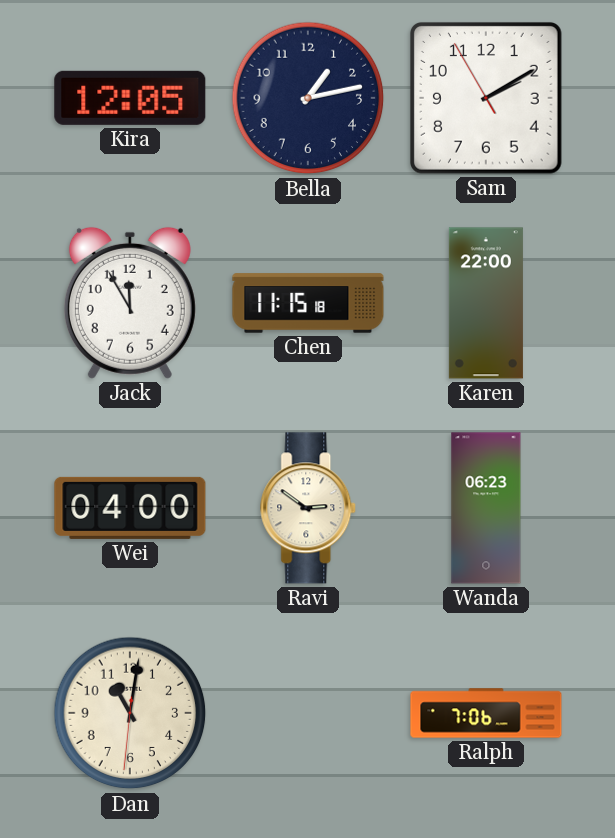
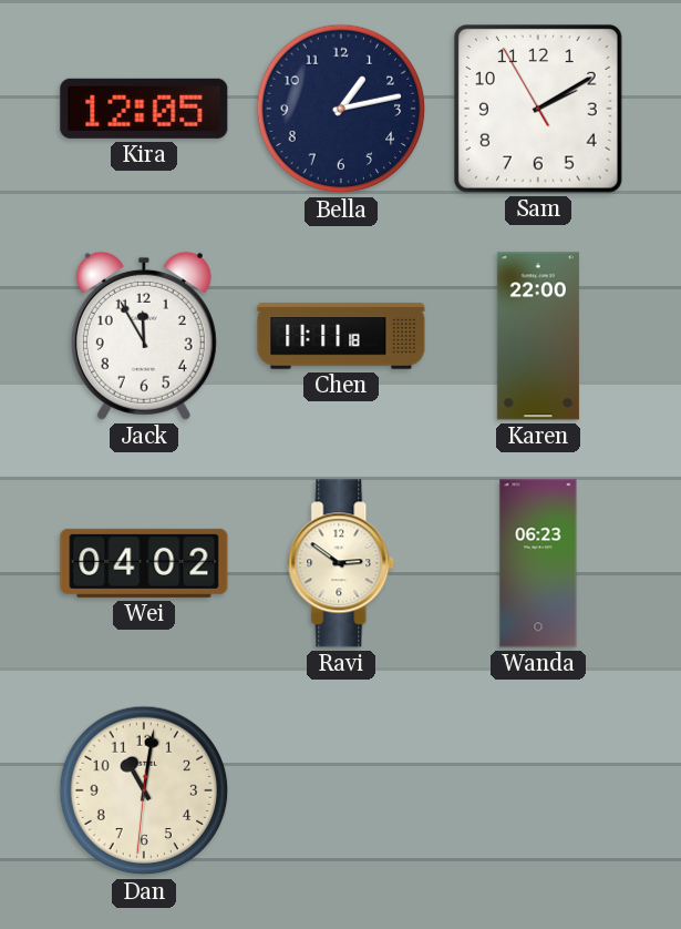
Chen: 11:15 -> 11:11
Wei: 04:00 -> 04:02
Ralph: 7:06 -> none
